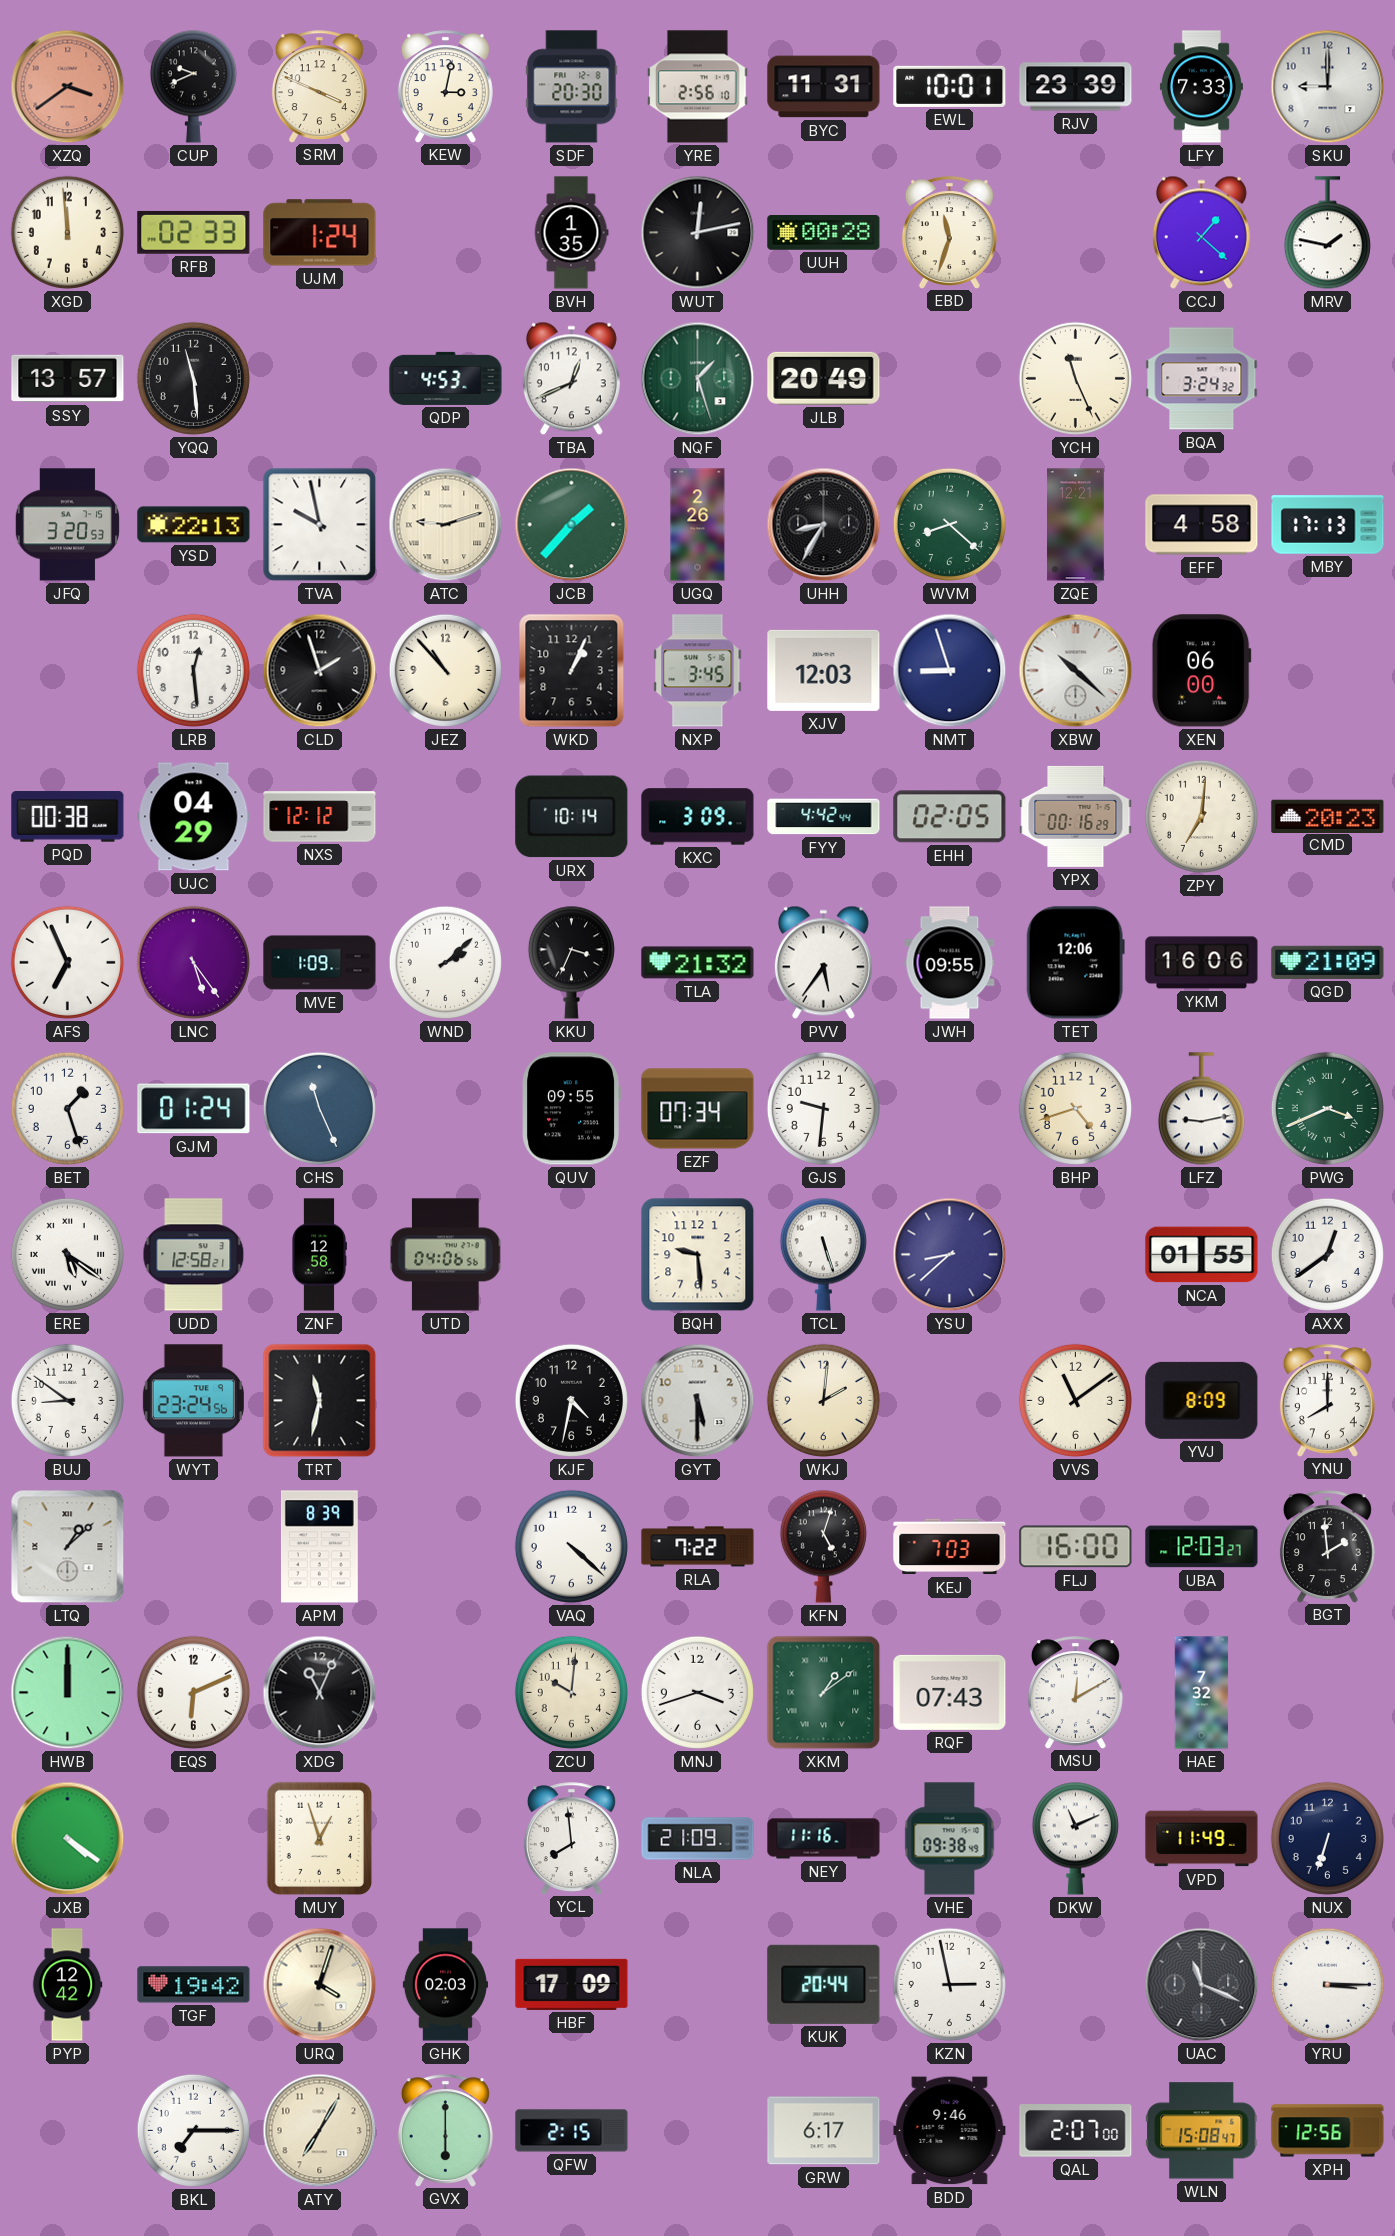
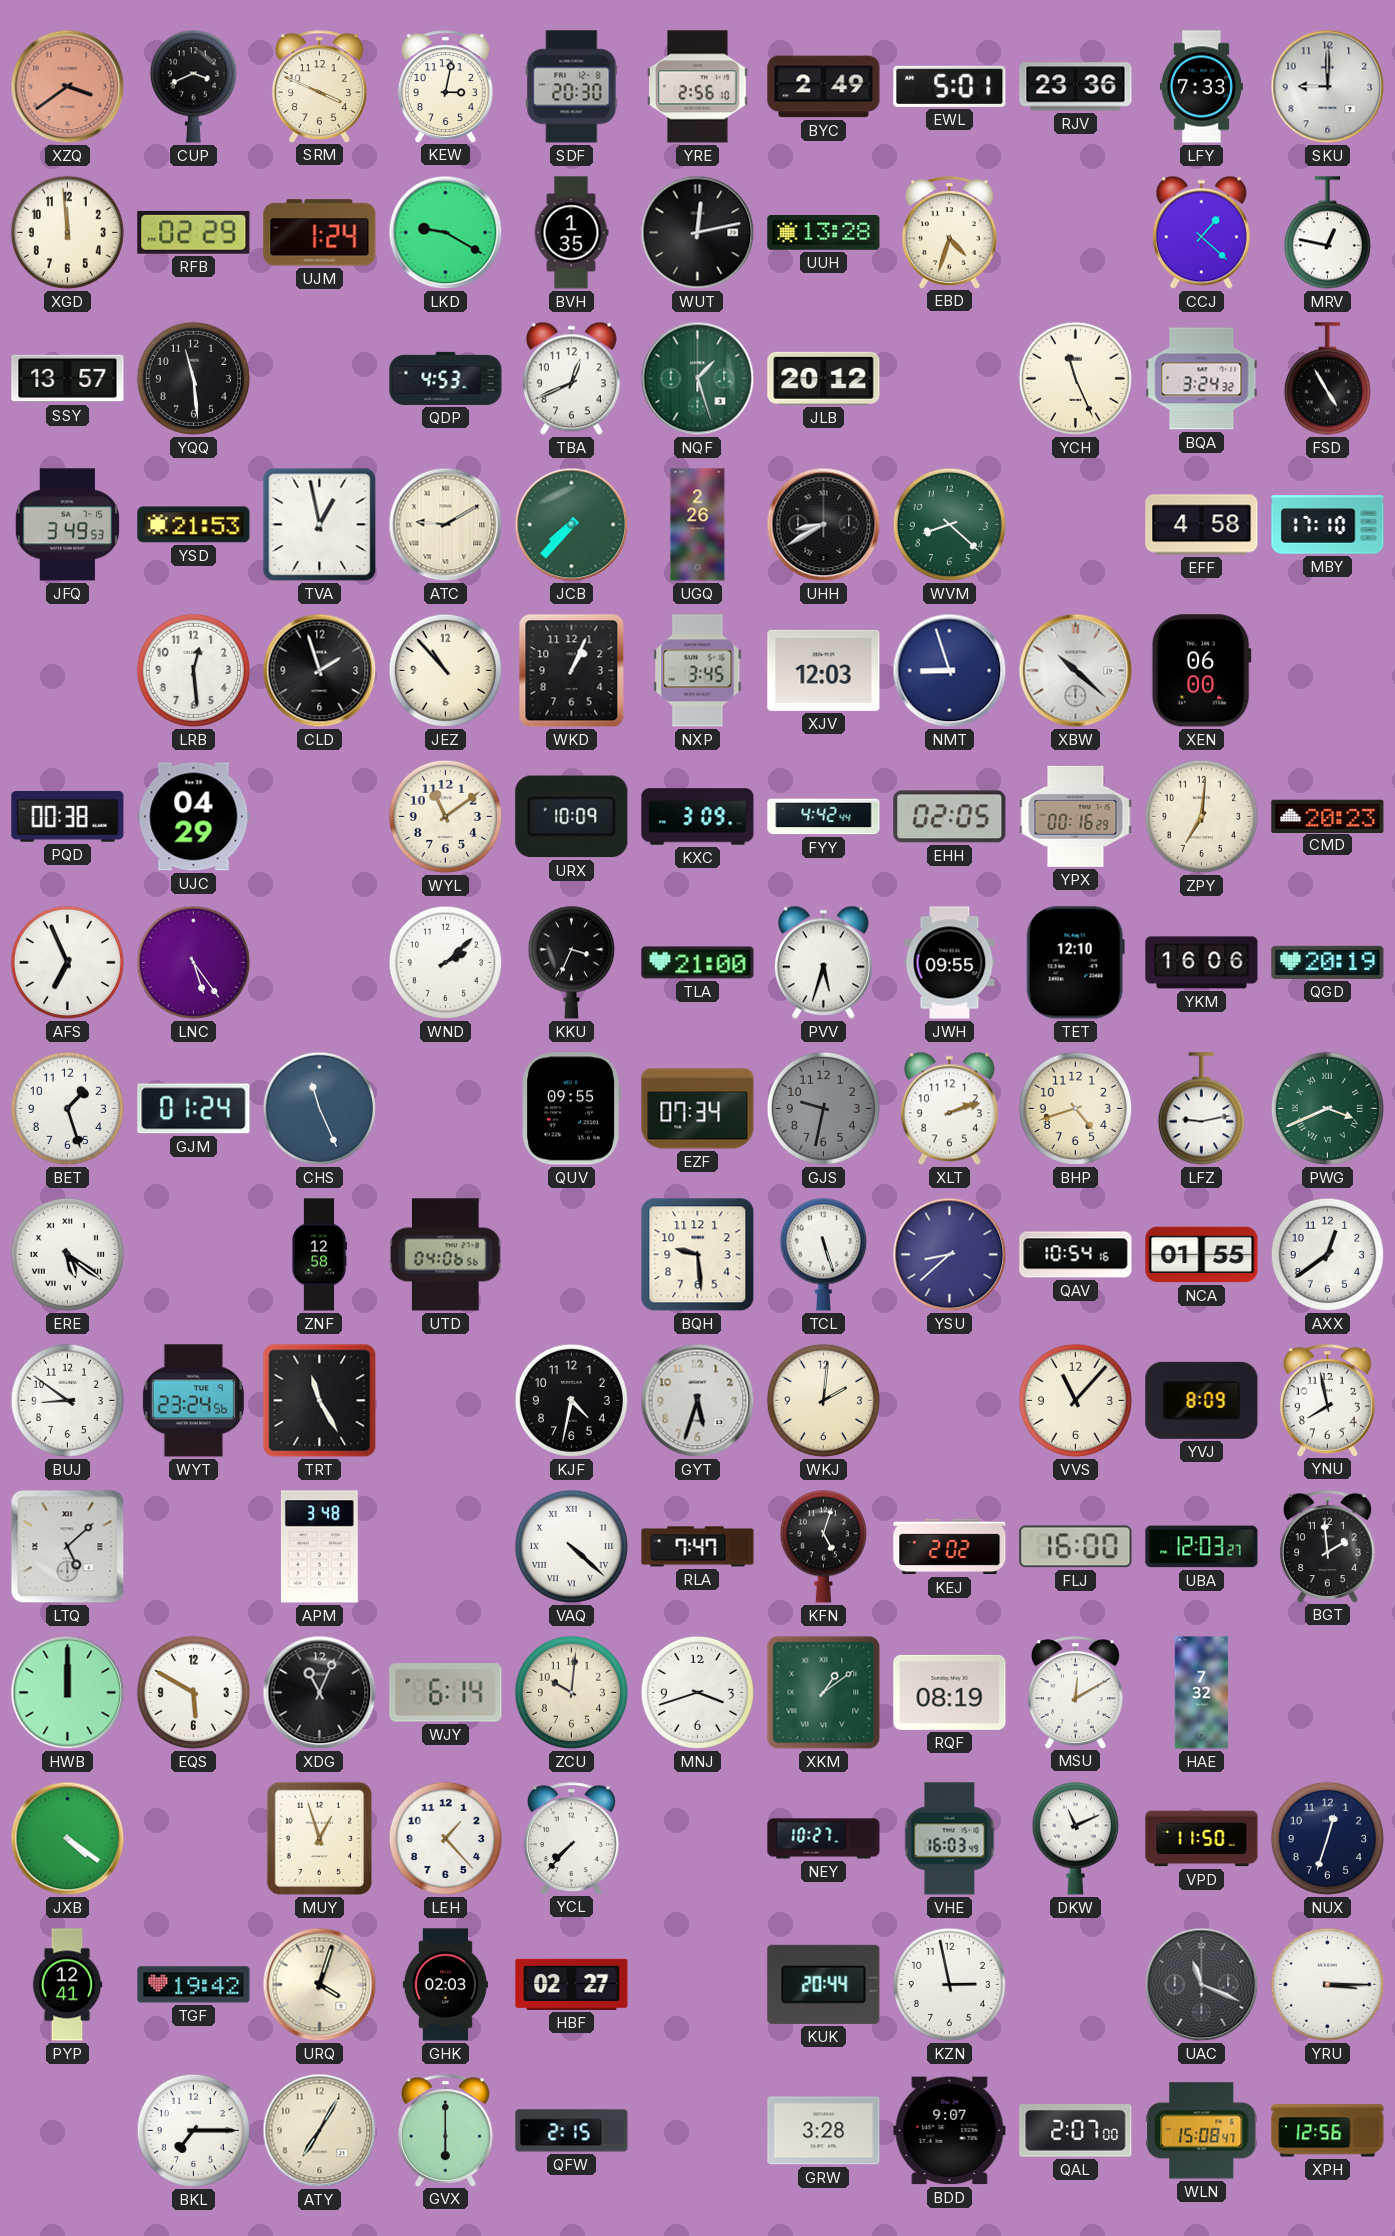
CUP: 9:41 -> 3:41
BYC: 11:31 -> 2:49
EWL: 10:01 -> 5:01
RJV: 23:39 -> 23:36
RFB: 02:33 -> 02:29
LKD: none -> 9:20
UUH: 00:28 -> 13:28
EBD: 11:33 -> 4:33
MRV: 1:47 -> 12:47
JLB: 20:49 -> 20:12
FSD: none -> 4:55
JFQ: 3:20 -> 3:49
YSD: 22:13 -> 21:53
TVA: 9:58 -> 12:58
ATC: 9:12 -> 9:10
JCB: 1:37 -> 7:37
UHH: 8:35 -> 8:40
ZQE: 12:21 -> none
MBY: 17:13 -> 17:10
NXS: 12:12 -> none
WYL: none -> 11:09
URX: 10:14 -> 10:09
MVE: 1:09 -> none
TLA: 21:32 -> 21:00
PVV: 5:36 -> 5:33
TET: 12:06 -> 12:10
QGD: 21:09 -> 20:19
GJS: 9:31 -> 9:32
GJS dial: white -> grey
XLT: none -> 2:12
UDD: 12:58 -> none
QAV: none -> 10:54
TRT: 11:32 -> 11:25
GYT: 5:30 -> 5:33
VVS: 11:09 -> 11:07
YNU: 8:00 -> 7:58
LTQ: 1:08 -> 5:08
APM: 8:39 -> 3:48
VAQ numerals: Arabic -> Roman
RLA: 7:22 -> 7:47
KEJ: 7:03 -> 2:02
EQS: 6:11 -> 5:50
WJY: none -> 6:14
RQF: 07:43 -> 08:19
LEH: none -> 1:23
YCL: 7:59 -> 7:37
NLA: 21:09 -> none
NEY: 11:16 -> 10:27
VHE: 09:38 -> 16:03
VPD: 11:49 -> 11:50
NUX: 6:33 -> 12:33
PYP: 12:42 -> 12:41
HBF: 17:09 -> 02:27
GRW: 6:17 -> 3:28
BDD: 9:46 -> 9:07
